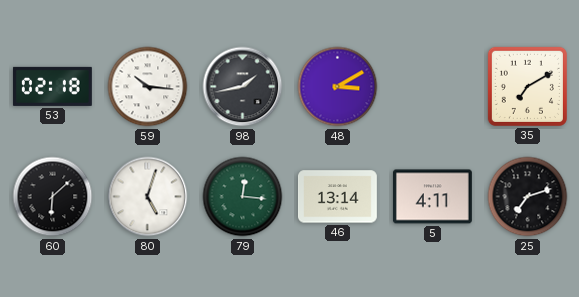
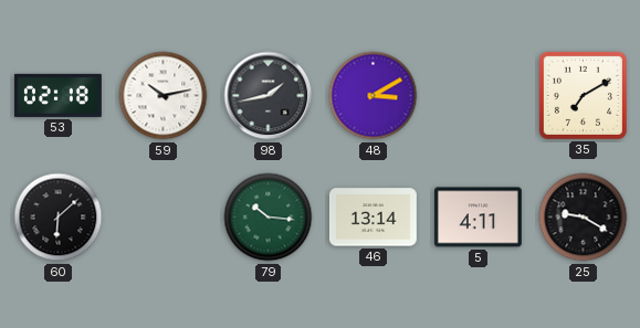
59: 10:16 -> 10:13
80: 5:03 -> none
79: 12:16 -> 10:16
25: 7:12 -> 9:20
